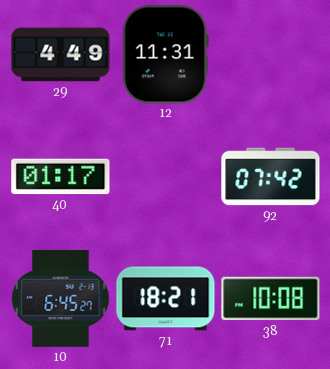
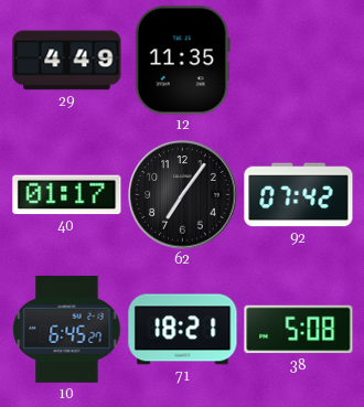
12: 11:31 -> 11:35
62: none -> 7:06
38: 10:08 -> 5:08
